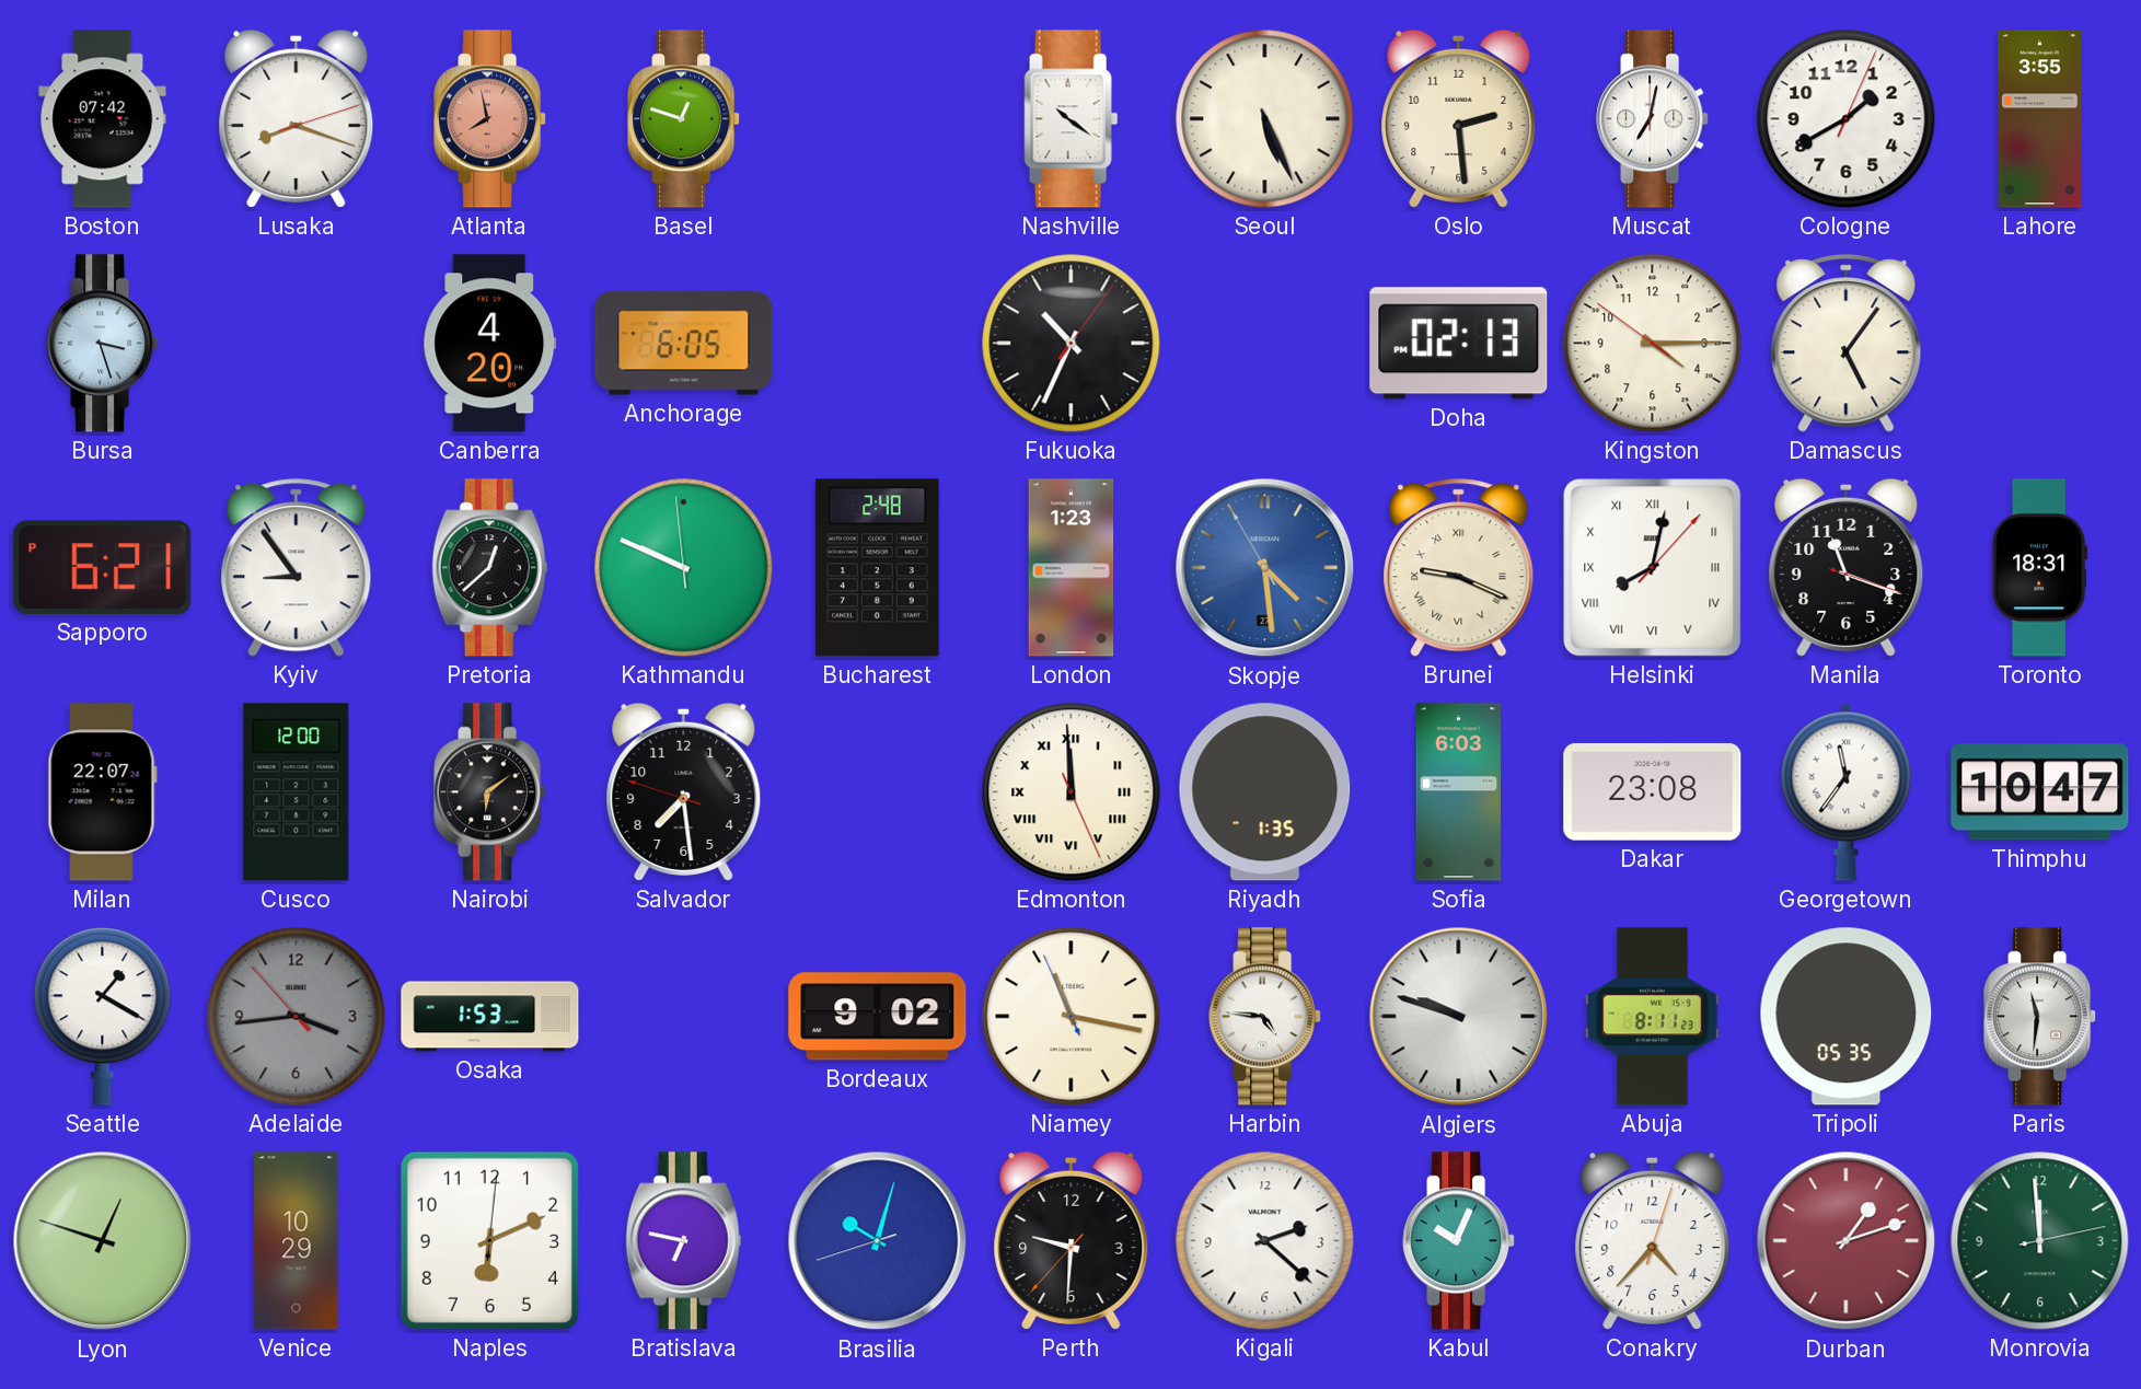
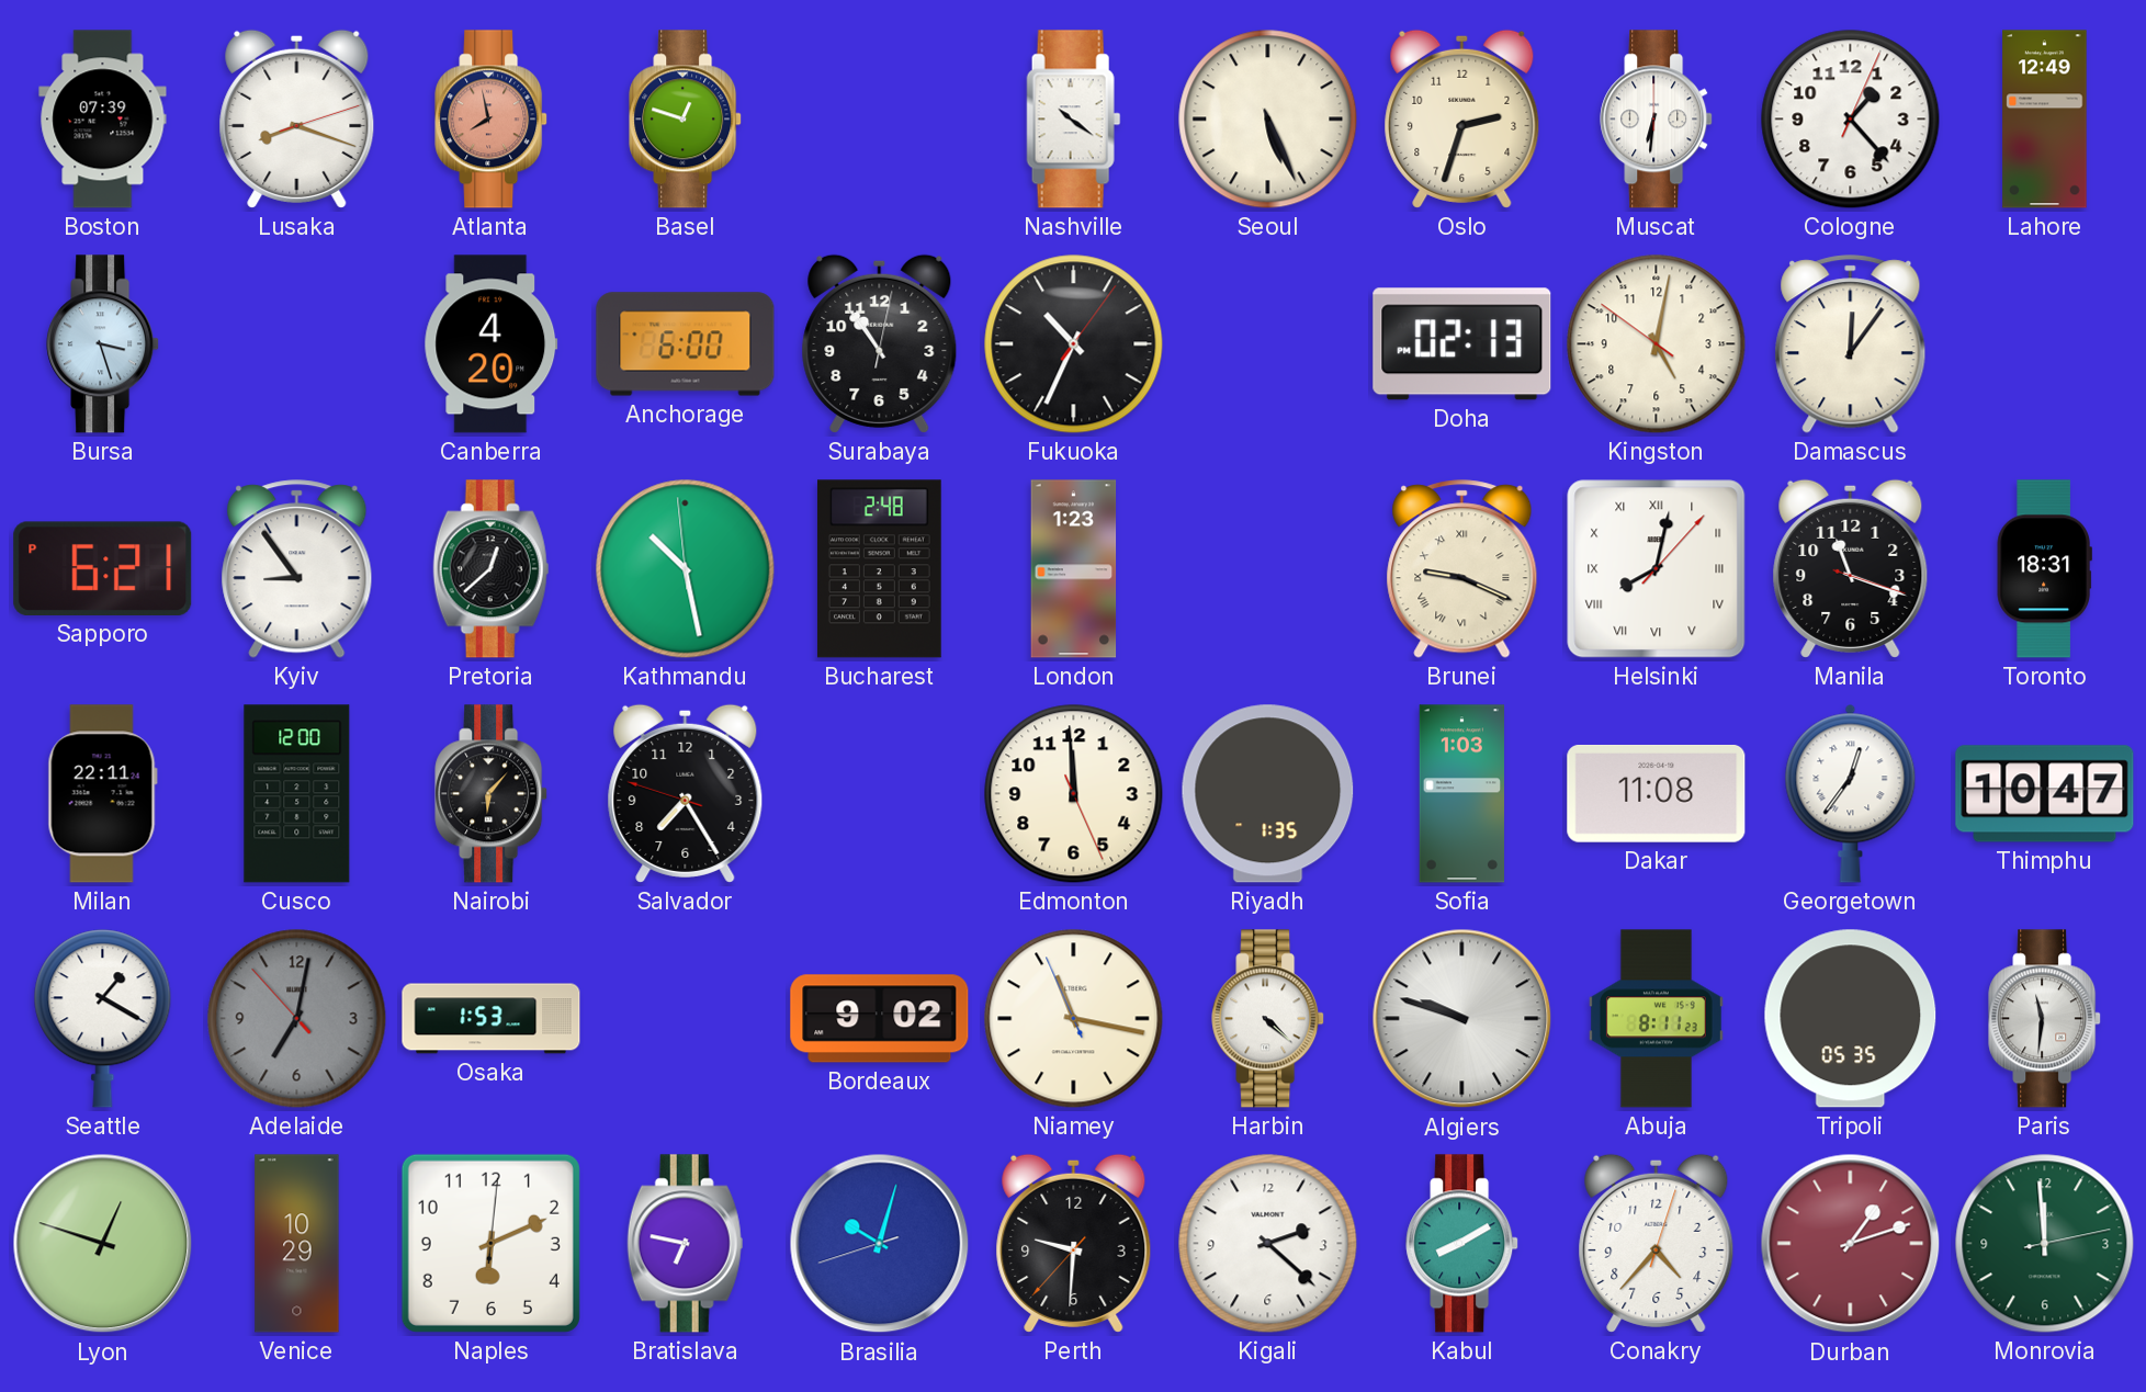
Boston: 07:42 -> 07:39
Oslo: 2:29 -> 2:33
Muscat: 7:02 -> 6:31
Cologne: 1:40 -> 1:23
Lahore: 3:55 -> 12:49
Anchorage: 6:05 -> 6:00
Surabaya: none -> 10:54
Kingston: 4:14 -> 5:01
Damascus: 5:06 -> 12:06
Kathmandu: 9:48 -> 10:27
Skopje: 4:28 -> none
Milan: 22:07 -> 22:11
Nairobi: 6:09 -> 6:07
Salvador: 7:28 -> 7:24
Edmonton numerals: Roman -> Arabic
Sofia: 6:03 -> 1:03
Dakar: 23:08 -> 11:08
Georgetown: 11:36 -> 12:36
Adelaide: 3:43 -> 7:01
Harbin: 4:46 -> 4:22
Kabul: 10:04 -> 8:10
